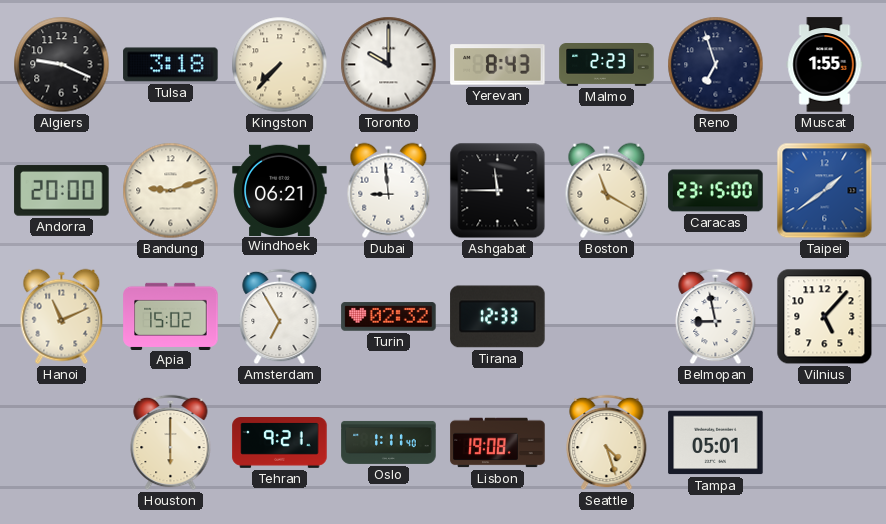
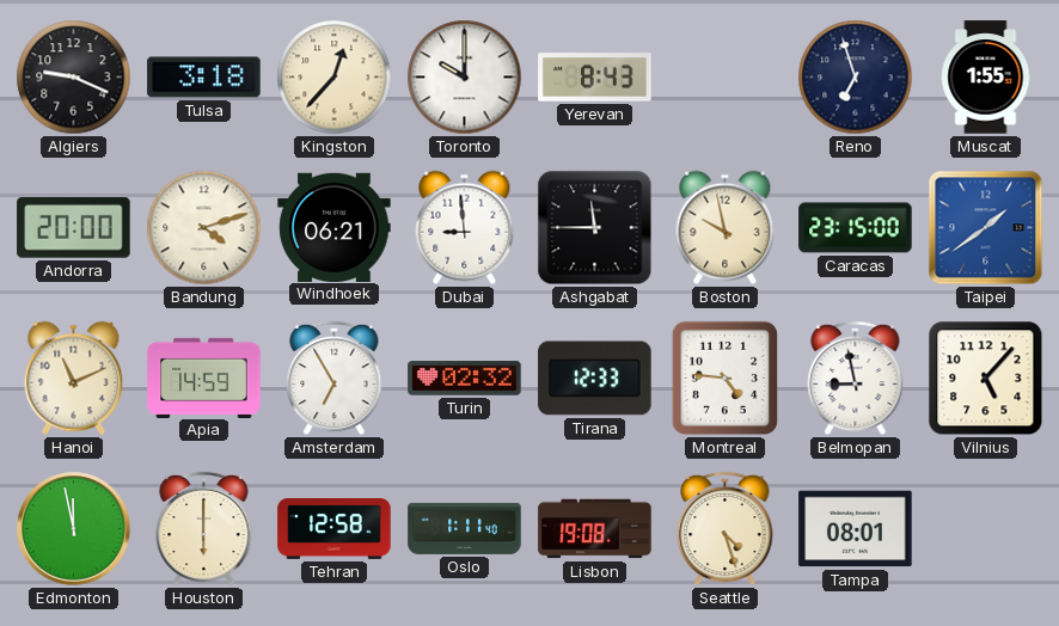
Kingston: 7:37 -> 12:37
Malmo: 2:23 -> none
Bandung: 9:12 -> 4:12
Boston: 11:20 -> 9:58
Apia: 15:02 -> 14:59
Montreal: none -> 4:46
Edmonton: none -> 11:58
Tehran: 9:21 -> 12:58
Tampa: 05:01 -> 08:01
